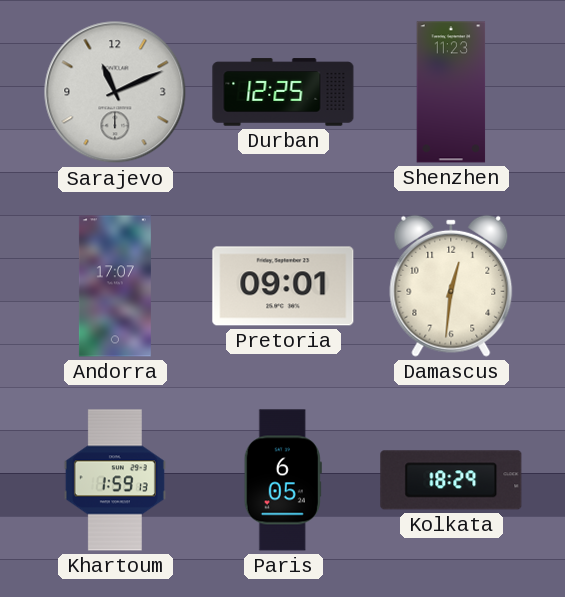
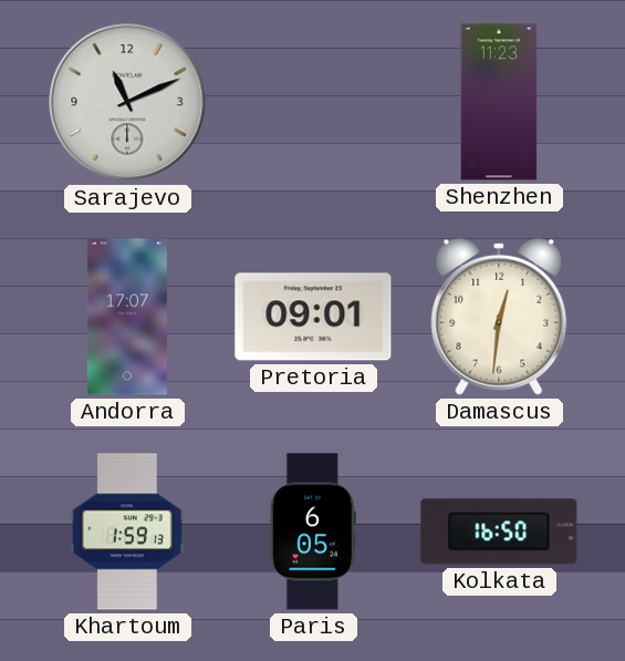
Durban: 12:25 -> none
Kolkata: 18:29 -> 16:50
